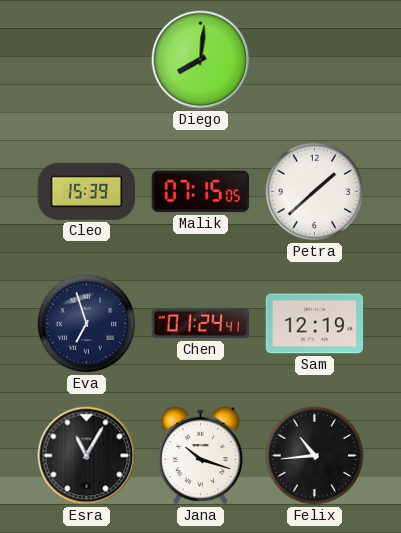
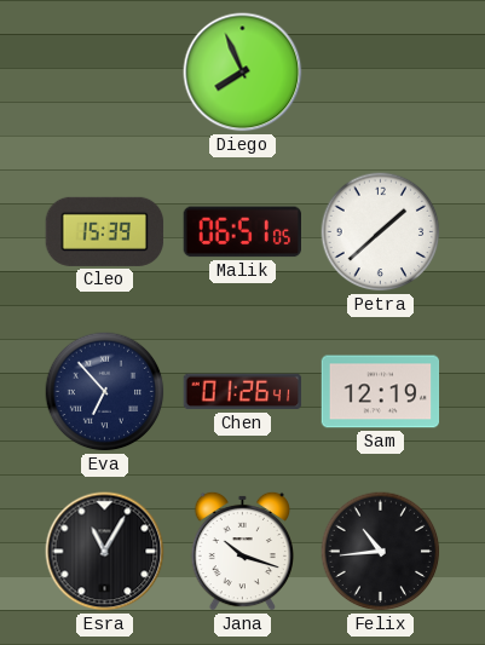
Diego: 8:01 -> 7:56
Malik: 07:15 -> 06:51
Eva: 6:57 -> 6:53
Chen: 01:24 -> 01:26
